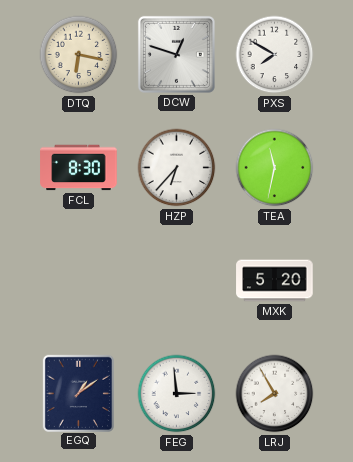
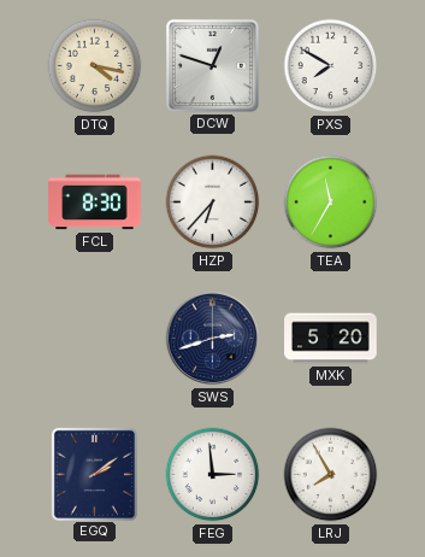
DTQ: 6:17 -> 4:17
TEA: 11:32 -> 11:35
SWS: none -> 2:42
EGQ: 1:09 -> 2:09
